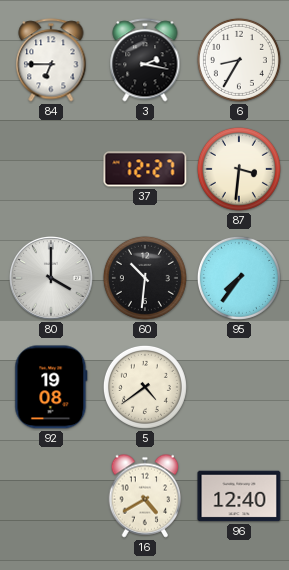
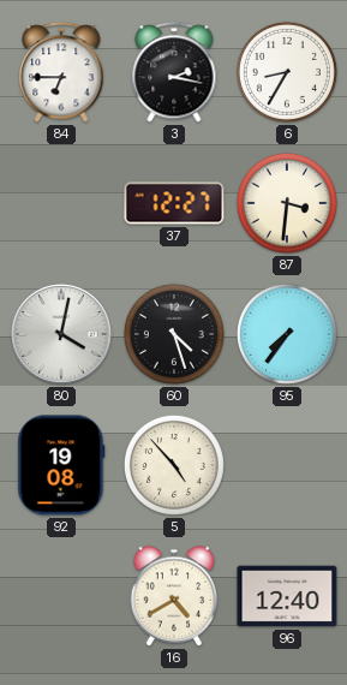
80: 4:00 -> 4:02
60: 10:31 -> 4:27
5: 4:39 -> 4:53
